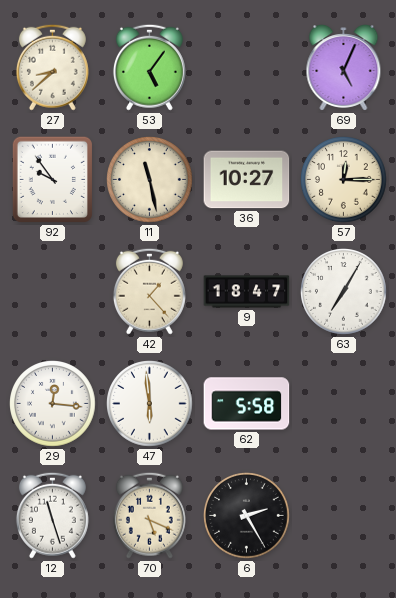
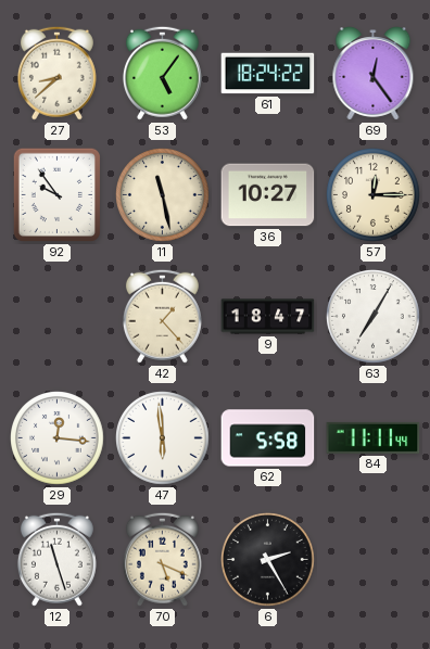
61: none -> 18:24
69: 5:04 -> 12:24
84: none -> 11:11
